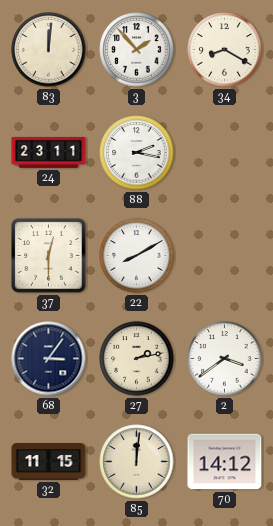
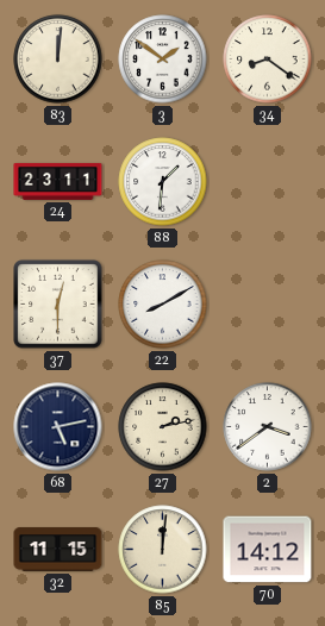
3: 1:53 -> 1:51
34: 8:20 -> 8:21
88: 2:17 -> 1:31
68: 3:06 -> 5:13
